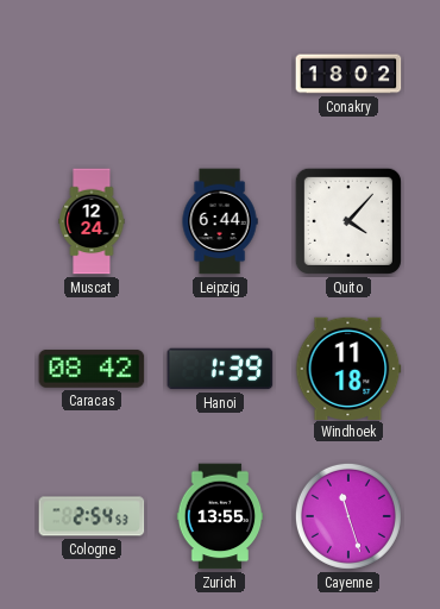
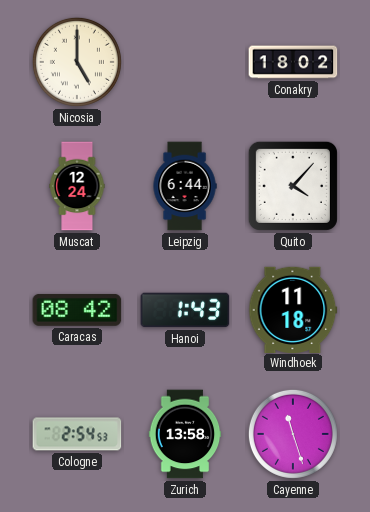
Nicosia: none -> 5:00
Hanoi: 1:39 -> 1:43
Zurich: 13:55 -> 13:58
